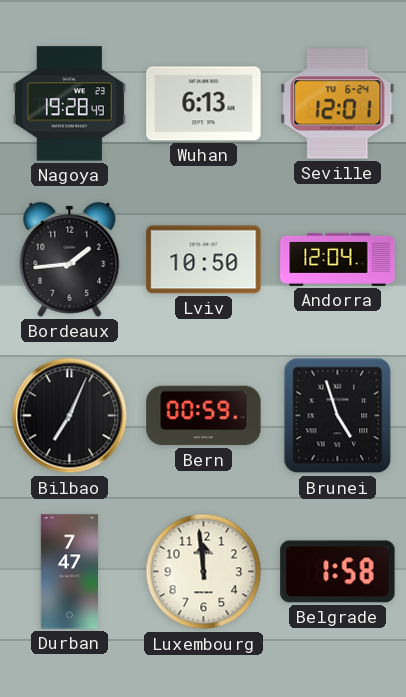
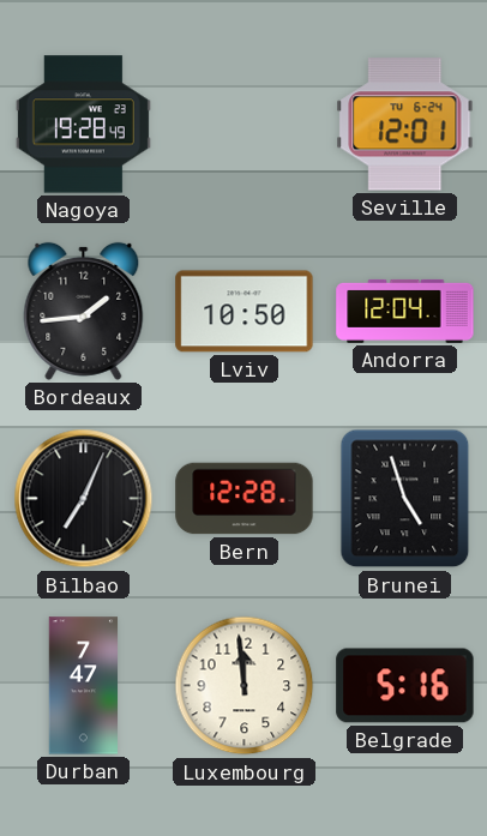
Wuhan: 6:13 -> none
Bern: 00:59 -> 12:28
Belgrade: 1:58 -> 5:16
